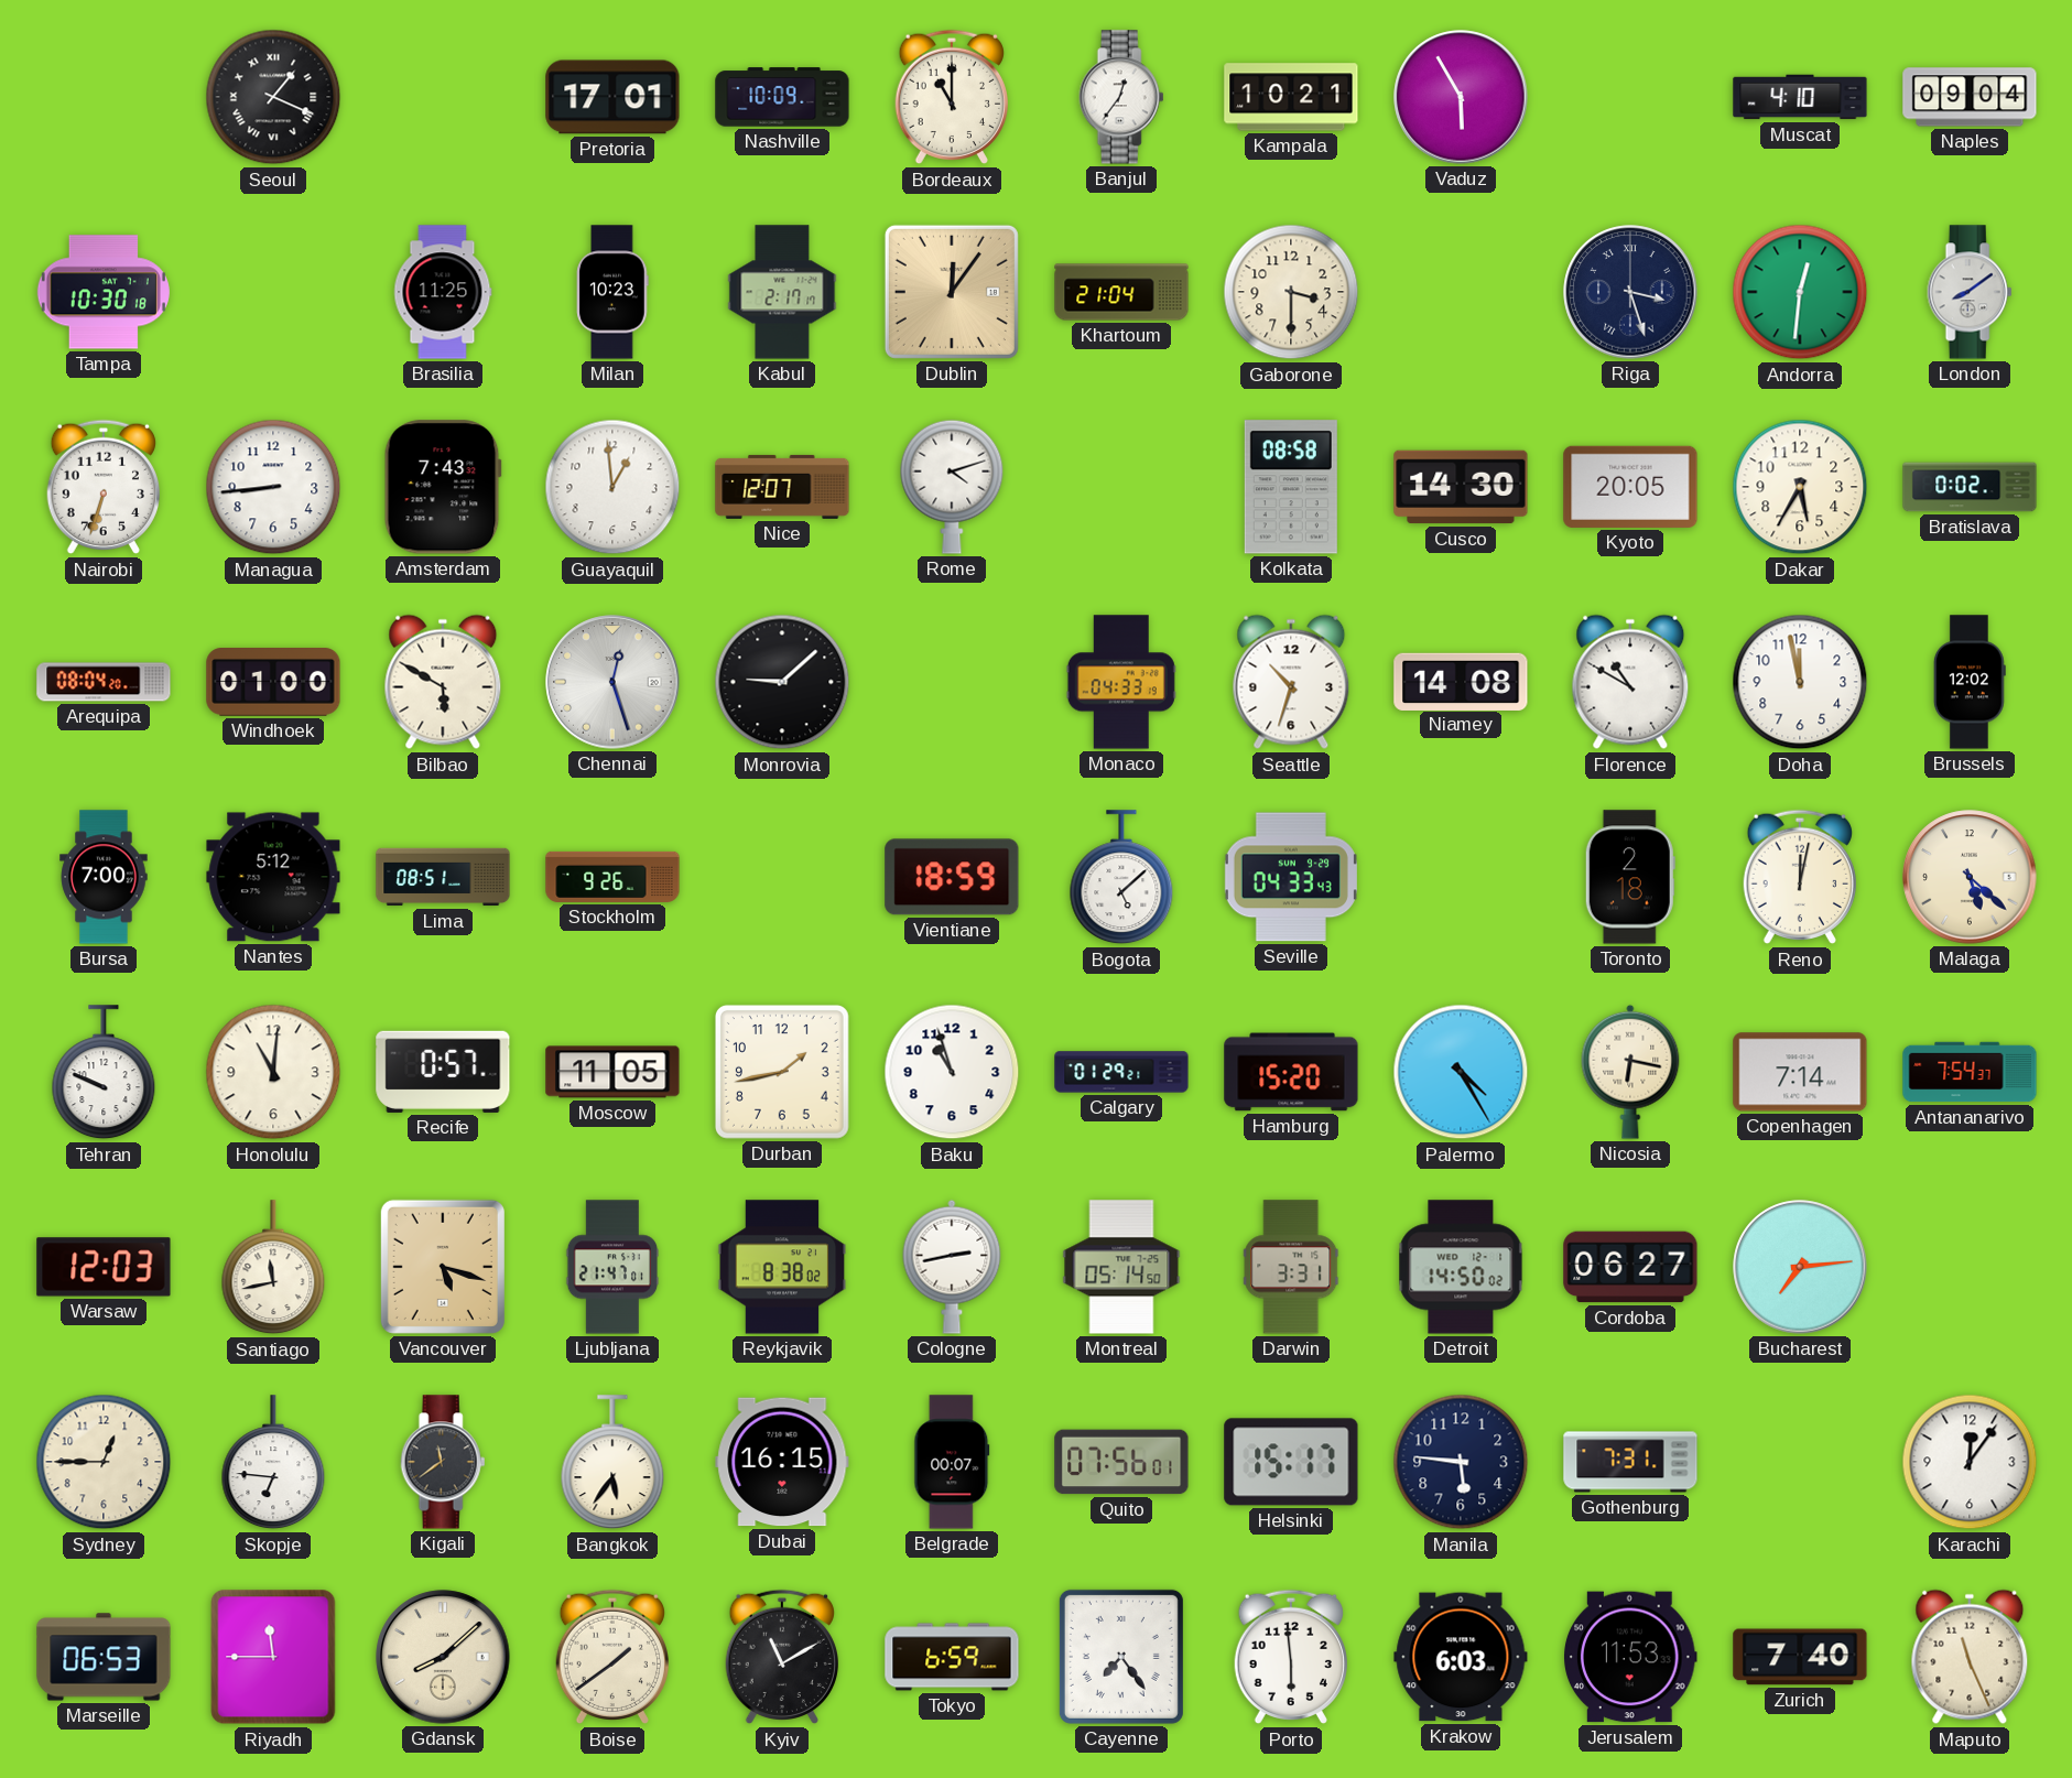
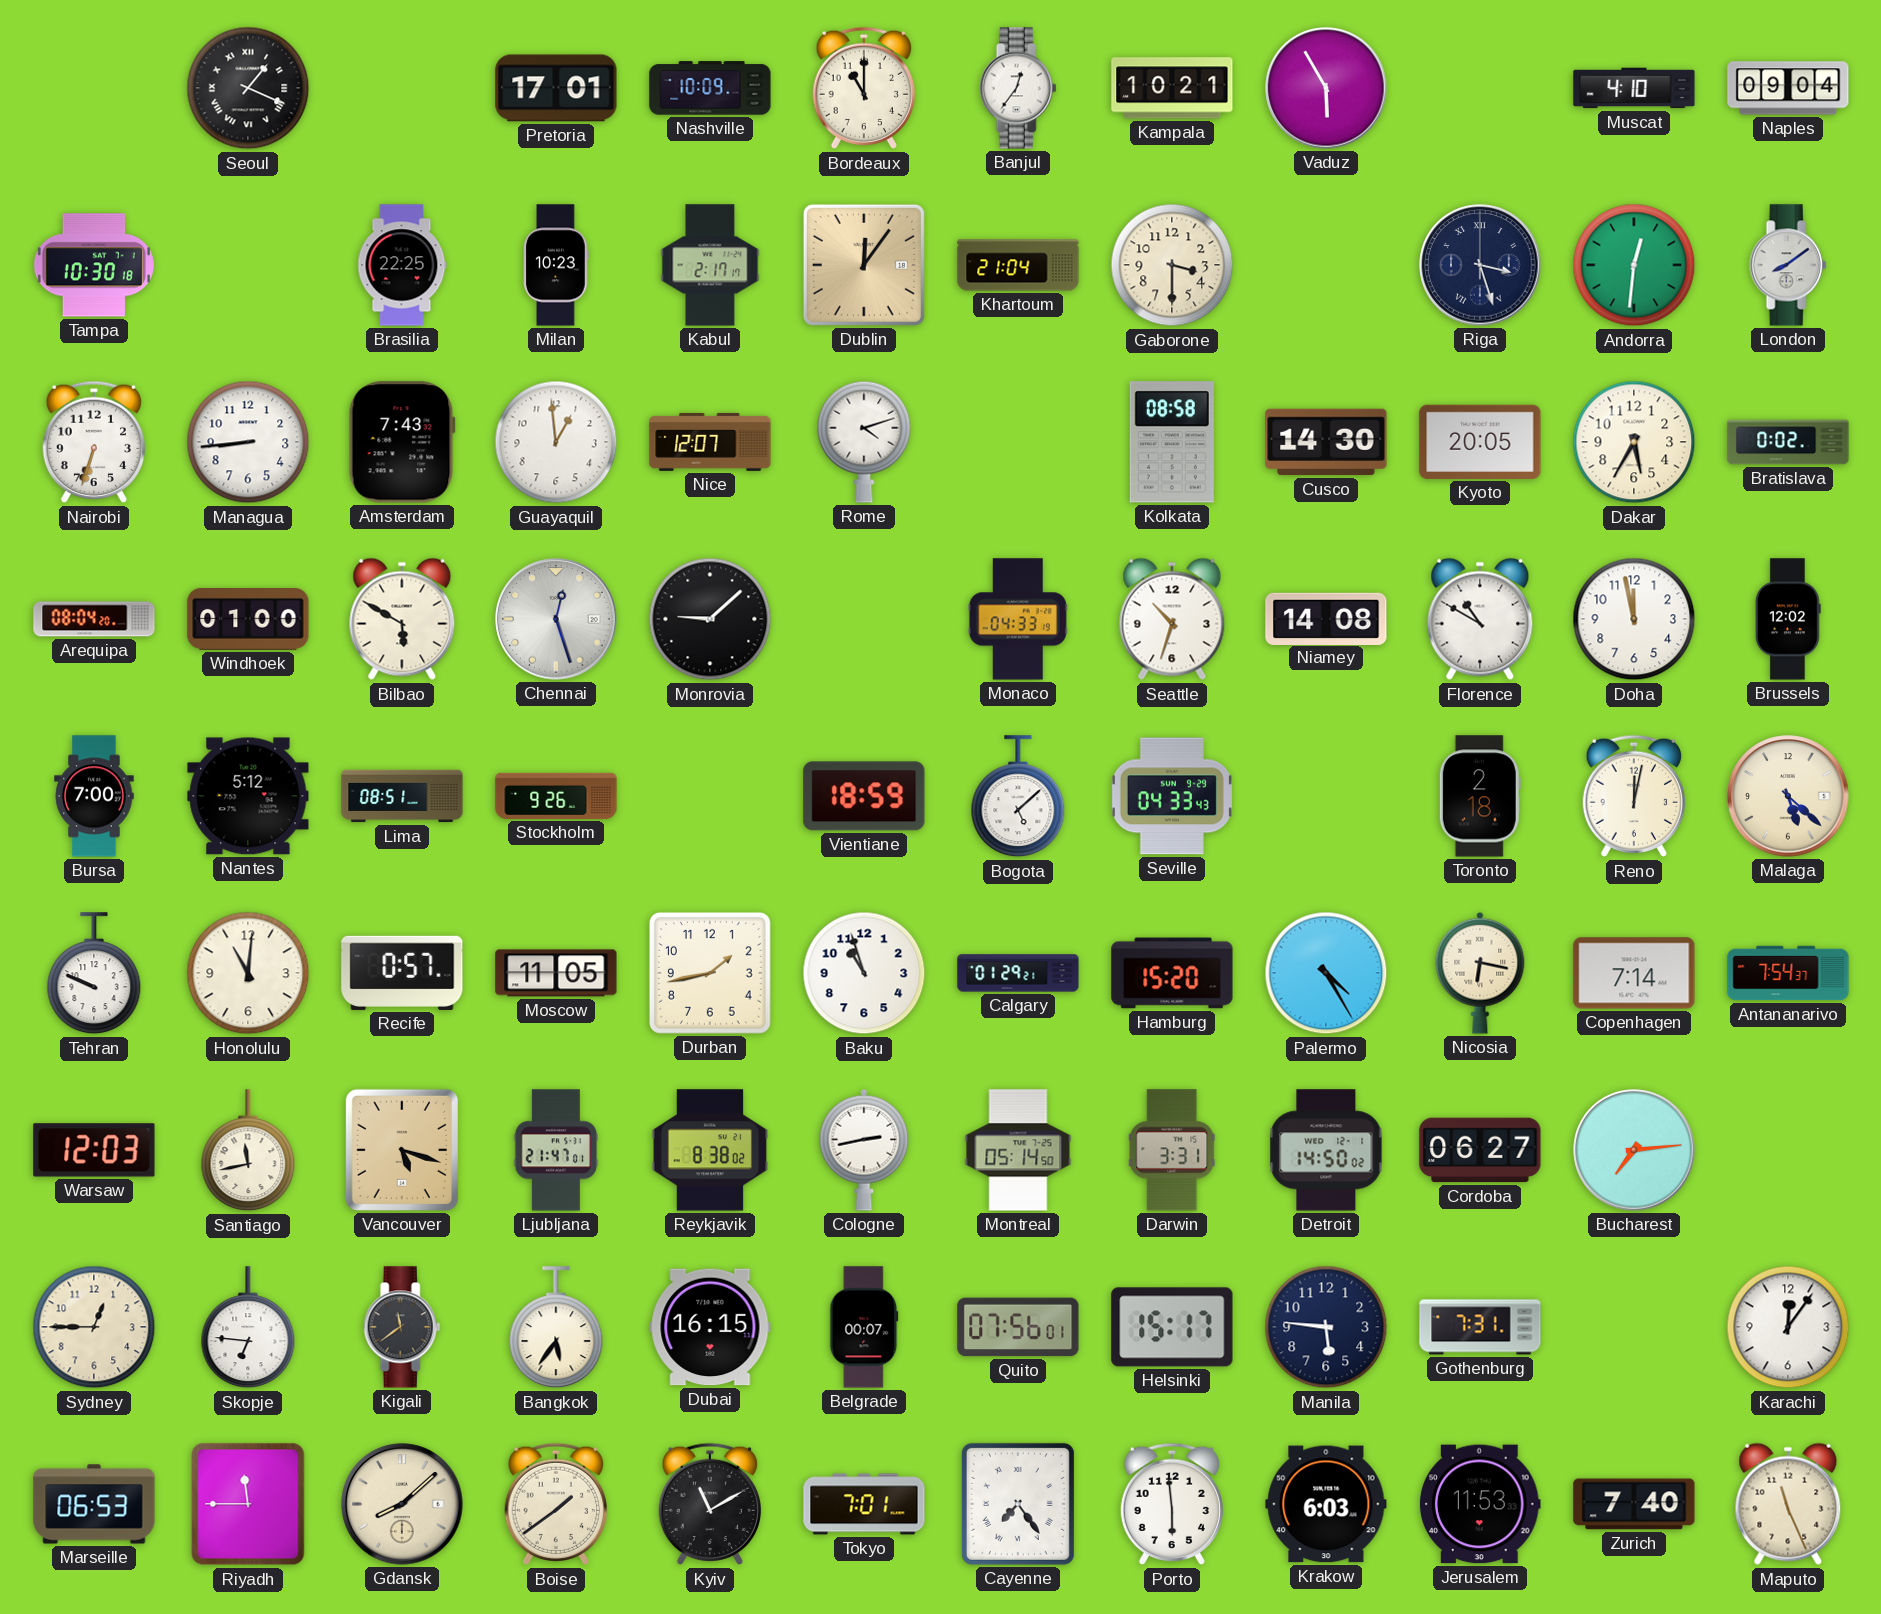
Brasilia: 11:25 -> 22:25
Tokyo: 6:59 -> 7:01
